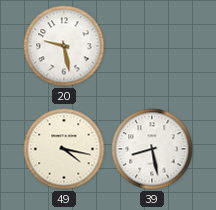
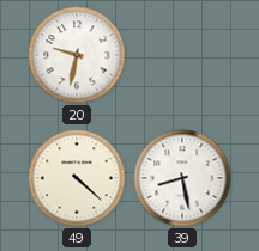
20: 9:28 -> 9:32
49: 4:17 -> 4:22
